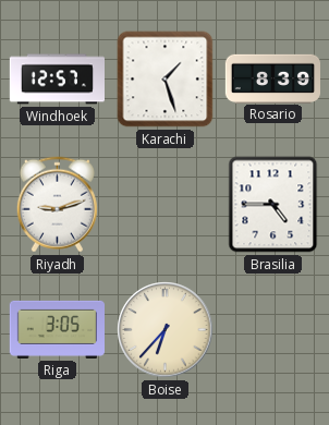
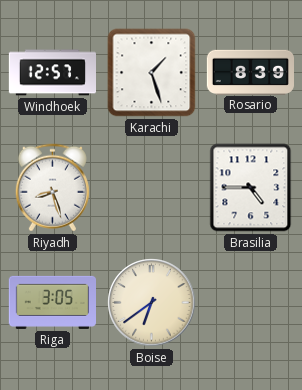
Riyadh: 9:12 -> 8:27
Boise: 6:37 -> 6:39
